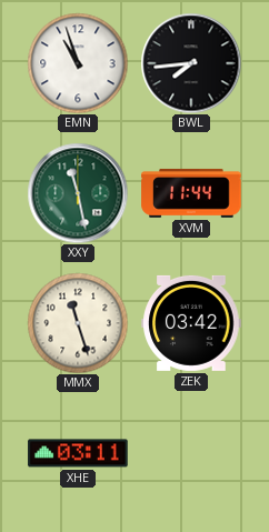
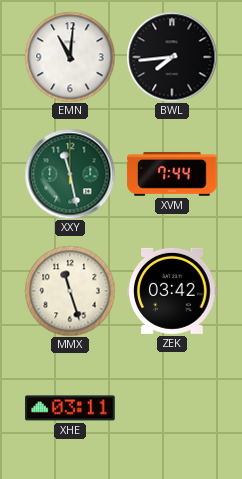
EMN: 10:57 -> 11:01
XVM: 11:44 -> 7:44
